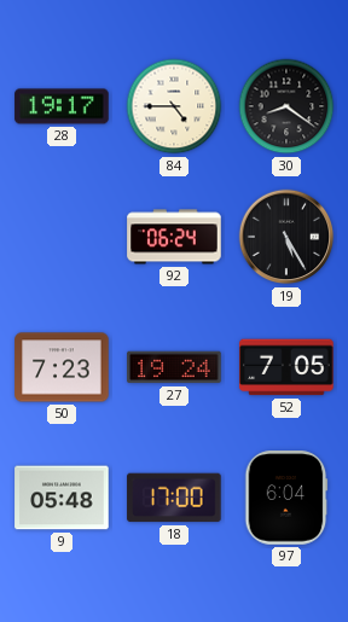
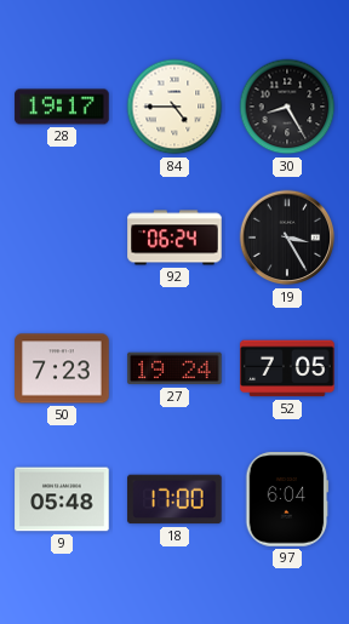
30: 8:21 -> 8:25
19: 5:25 -> 3:25
